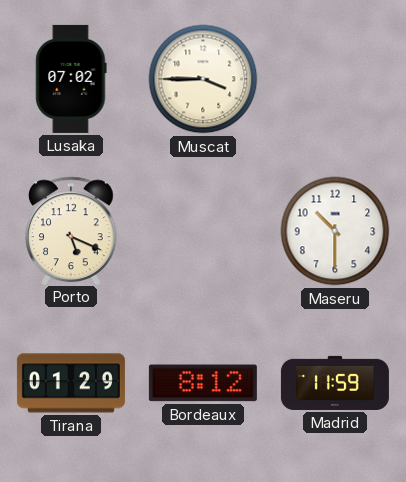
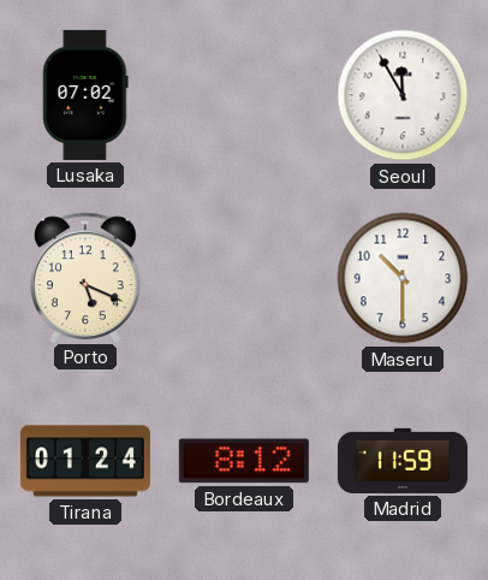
Muscat: 3:45 -> none
Seoul: none -> 11:55
Tirana: 01:29 -> 01:24
